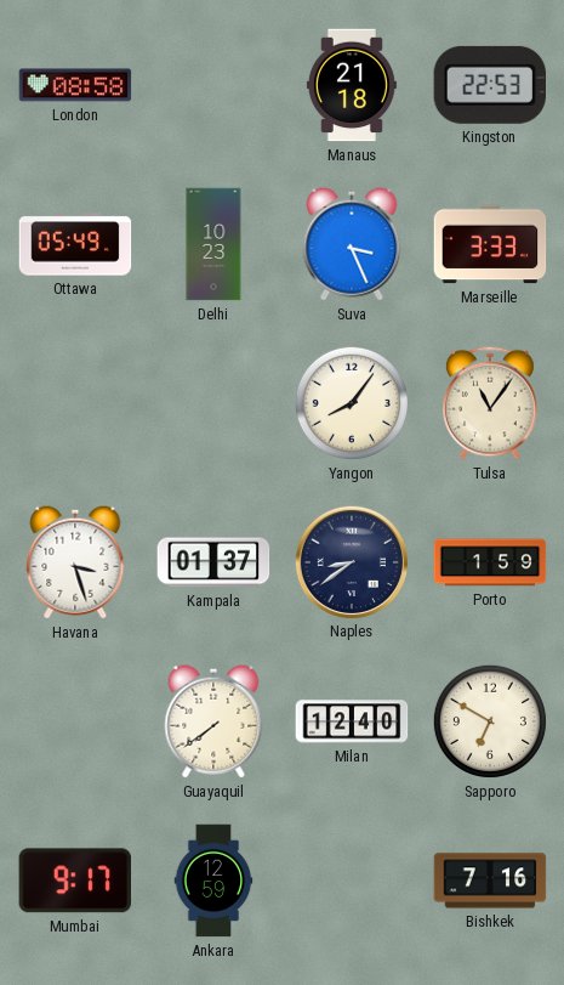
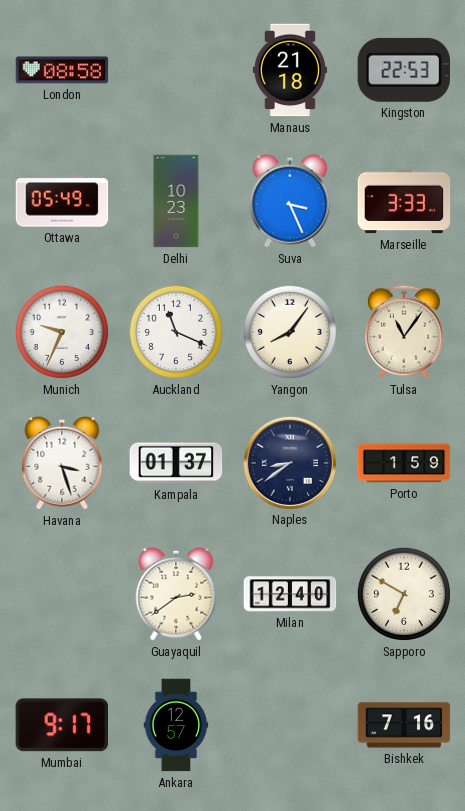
Munich: none -> 9:34
Auckland: none -> 11:19
Guayaquil: 7:39 -> 2:39
Ankara: 12:59 -> 12:57
